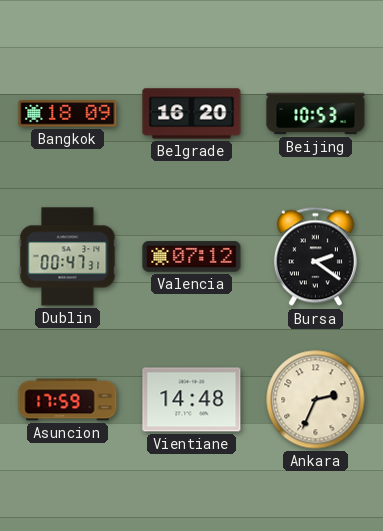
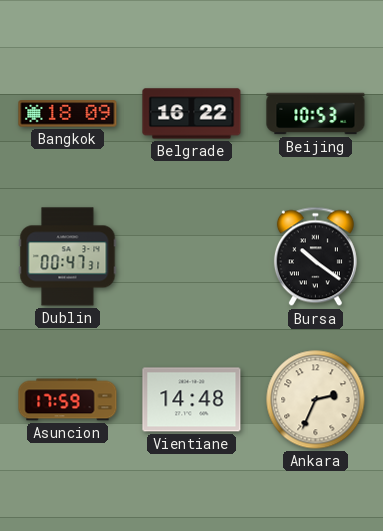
Belgrade: 16:20 -> 16:22
Valencia: 07:12 -> none
Bursa: 2:21 -> 10:21
